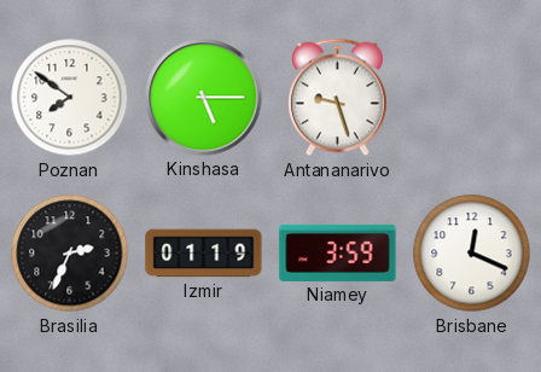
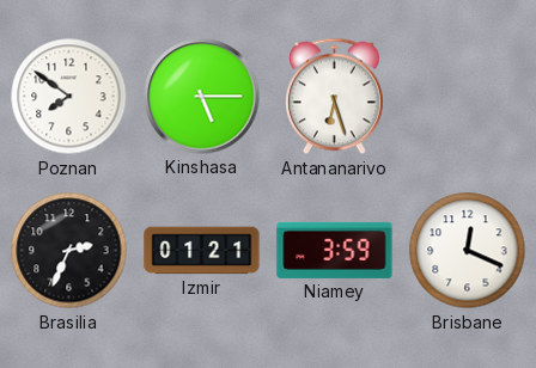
Antananarivo: 9:27 -> 6:27
Izmir: 01:19 -> 01:21
